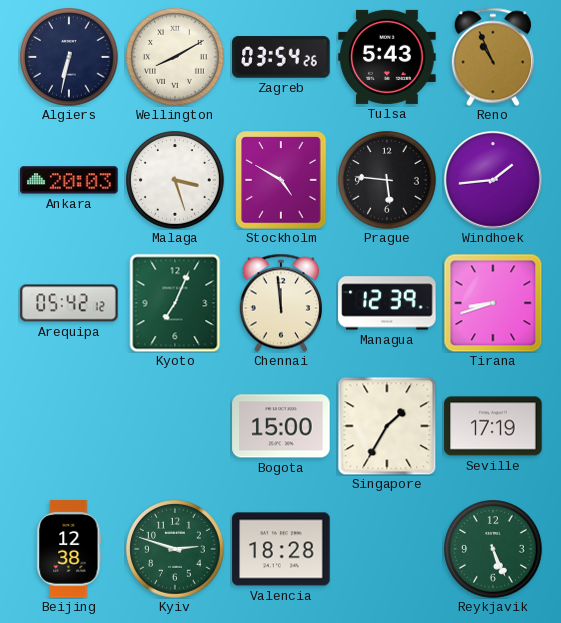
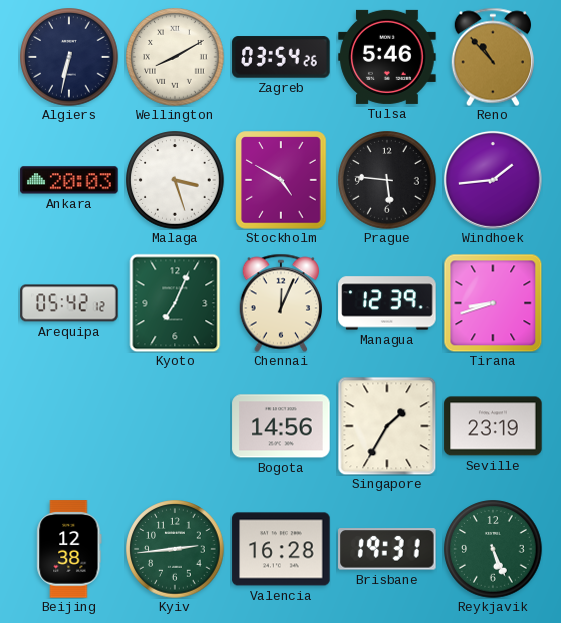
Tulsa: 5:43 -> 5:46
Reno: 10:56 -> 10:53
Chennai: 11:59 -> 12:04
Bogota: 15:00 -> 14:56
Seville: 17:19 -> 23:19
Kyiv: 2:48 -> 2:44
Valencia: 18:28 -> 16:28
Brisbane: none -> 19:31
